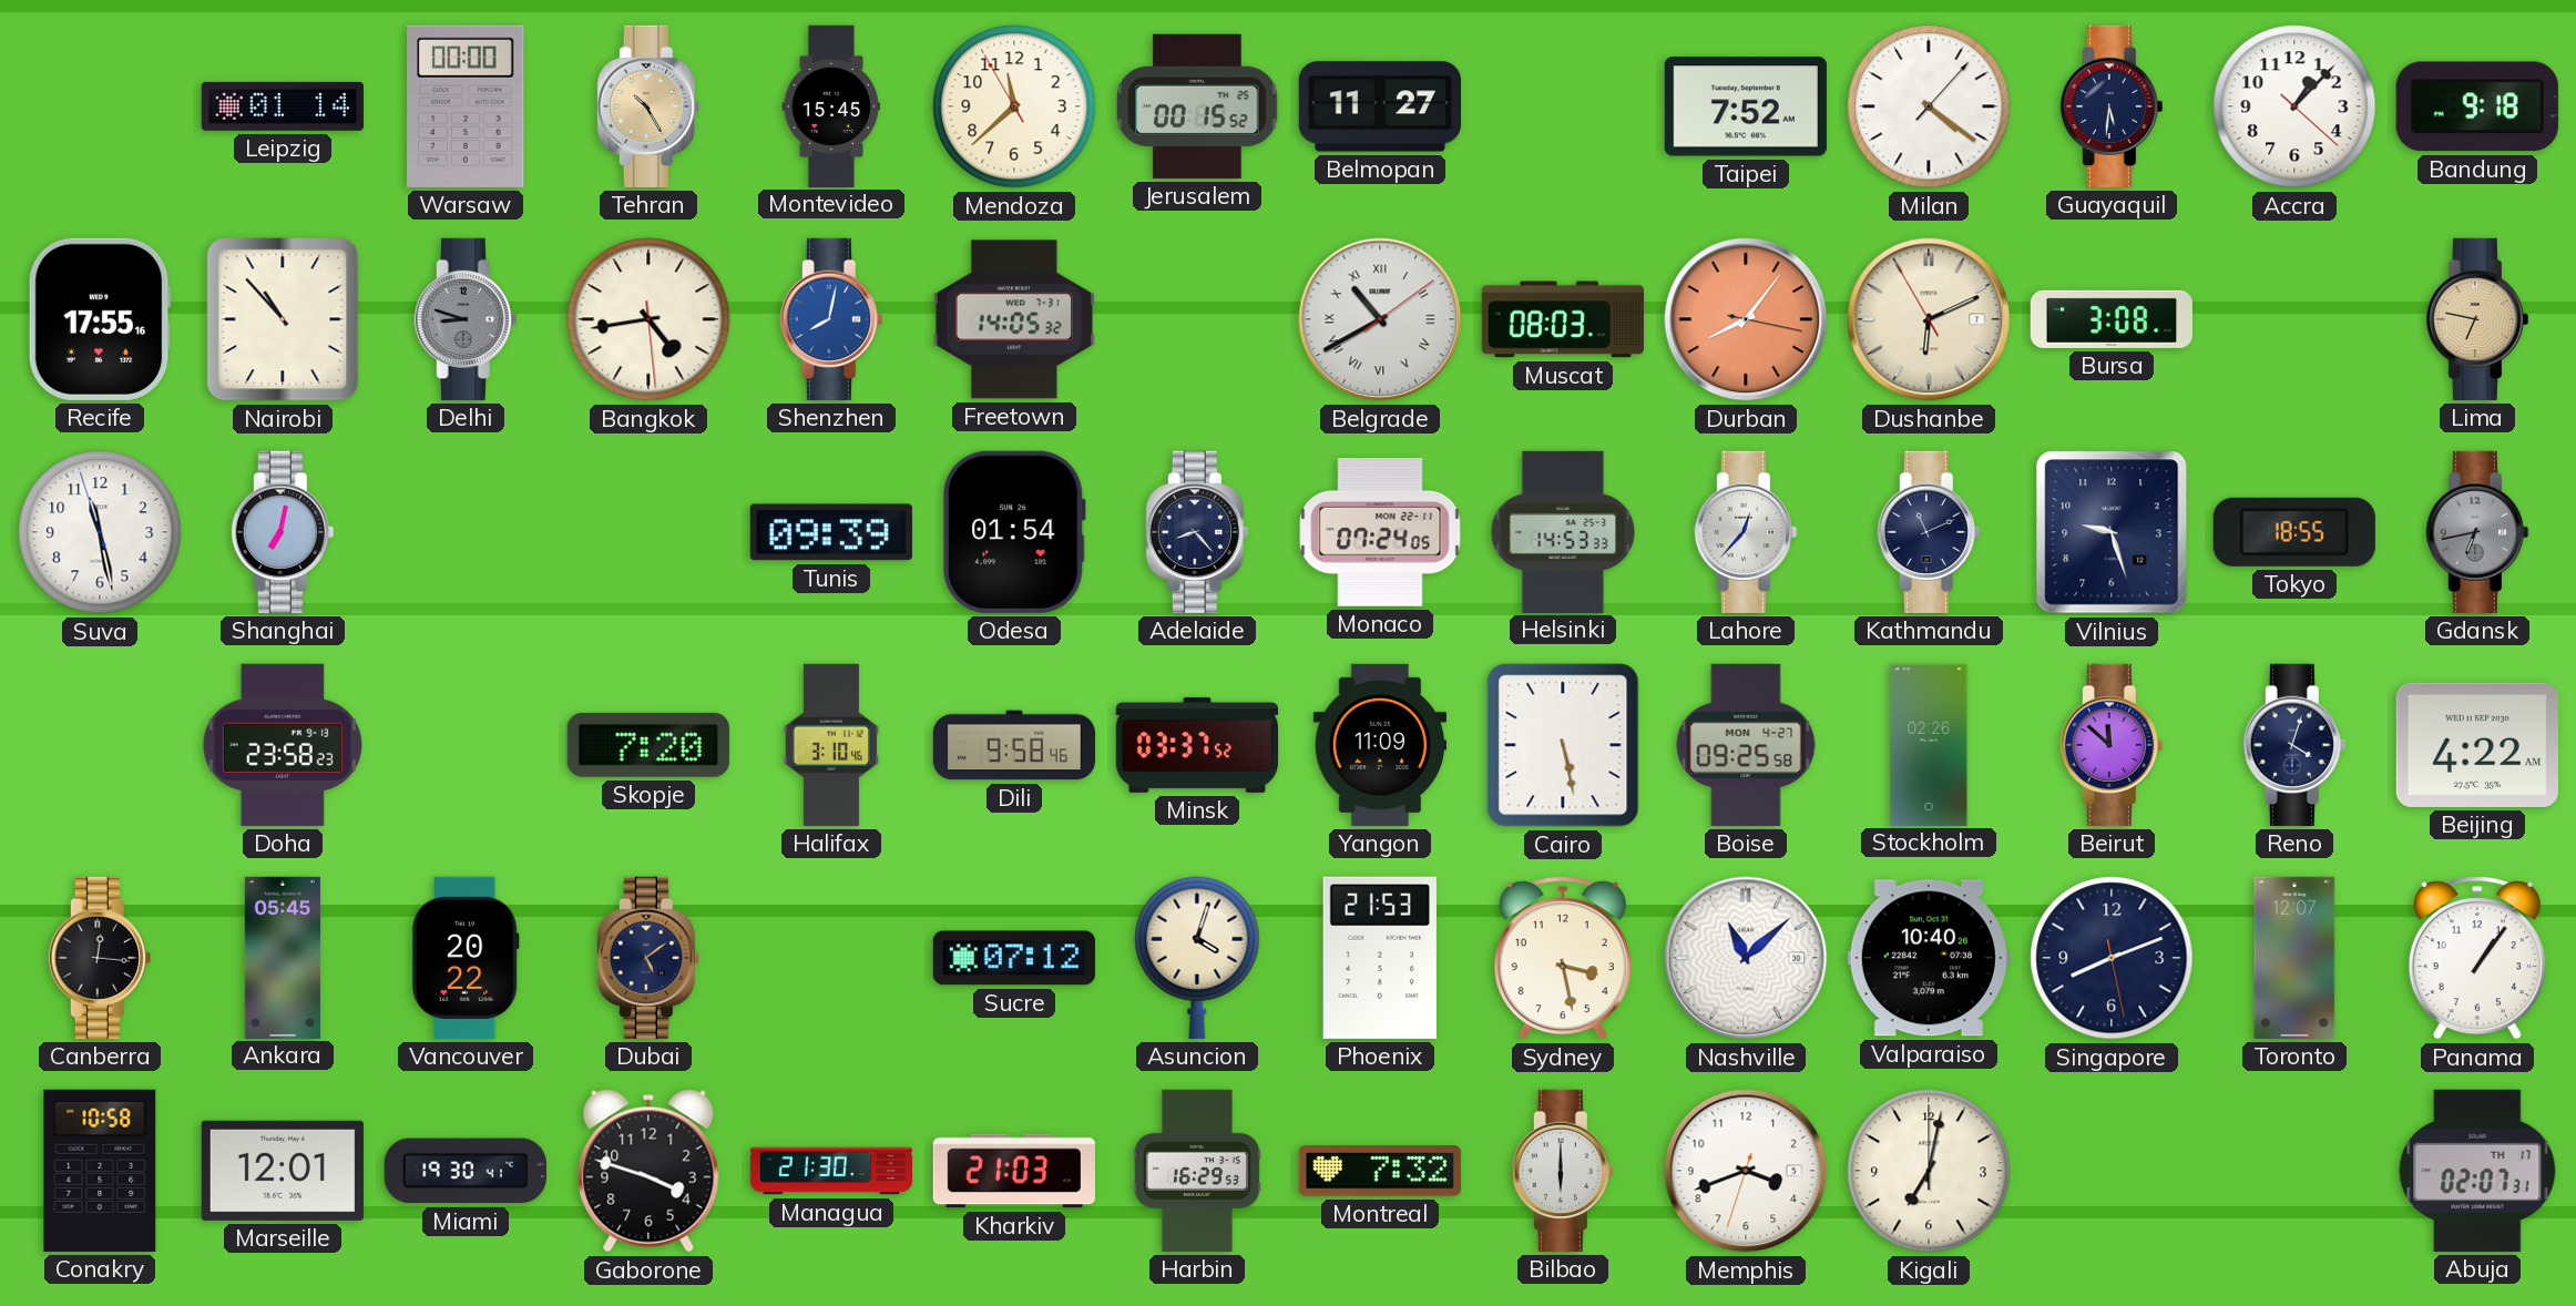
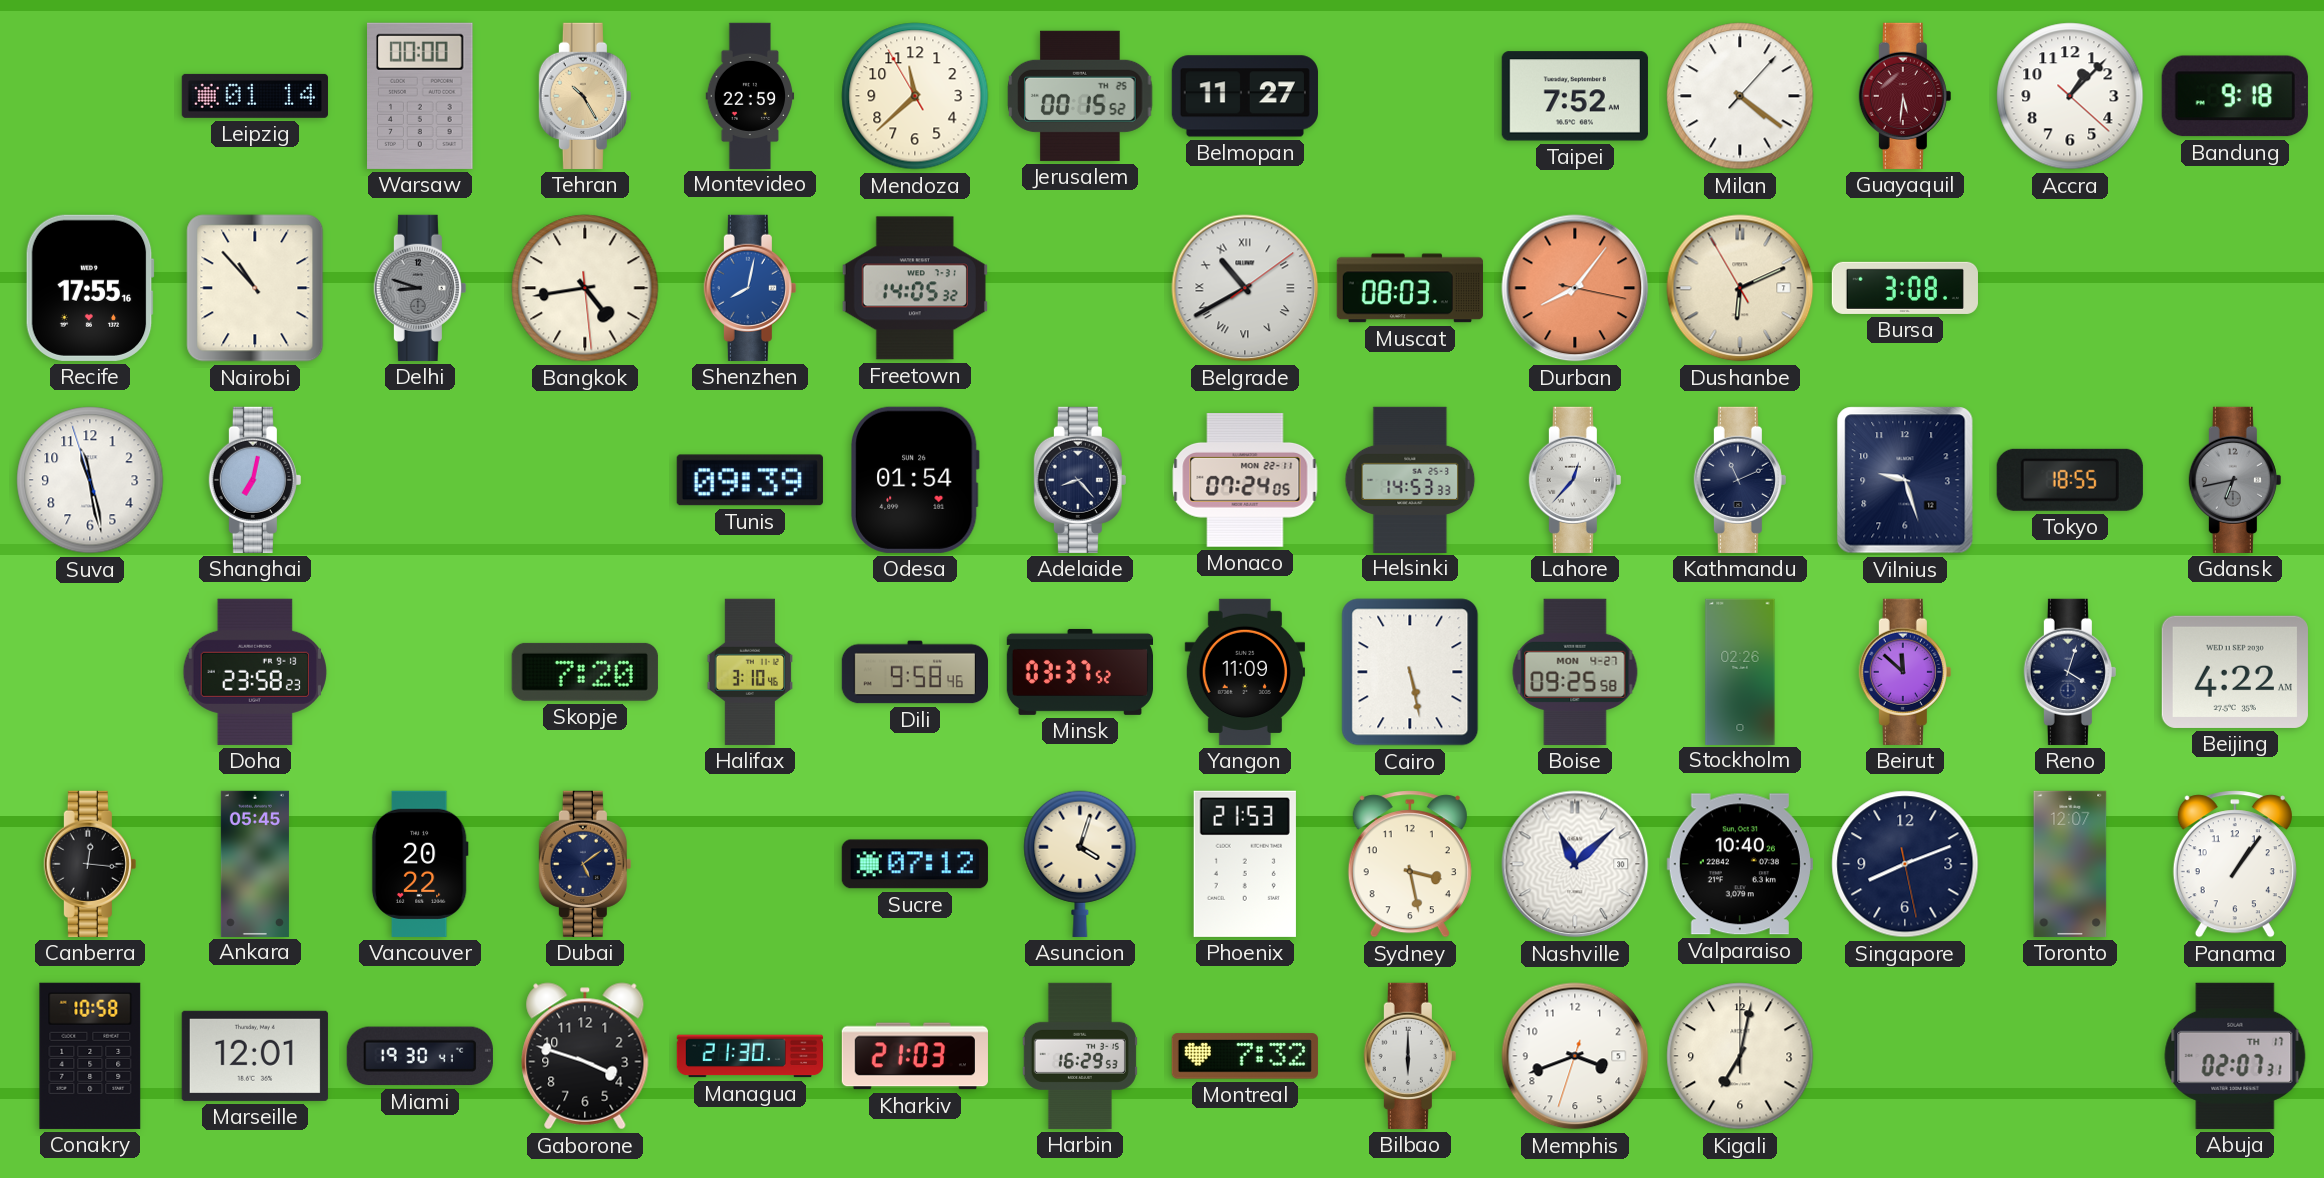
Montevideo: 15:45 -> 22:59
Guayaquil dial: navy -> burgundy
Lima: 6:47 -> none
